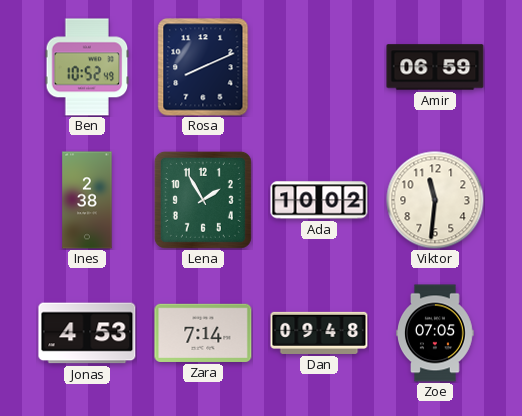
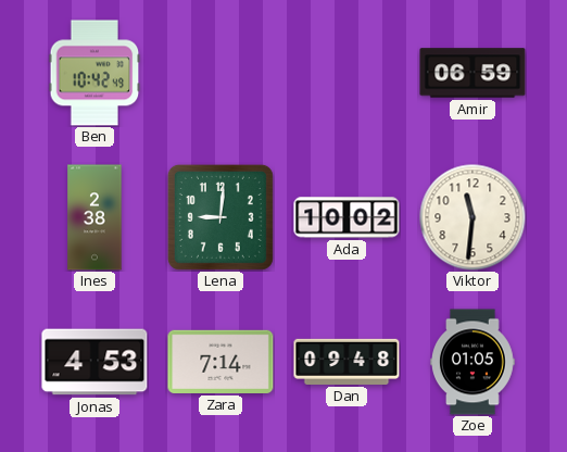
Ben: 10:52 -> 10:42
Rosa: 8:11 -> none
Lena: 1:55 -> 9:01
Zoe: 07:05 -> 01:05
